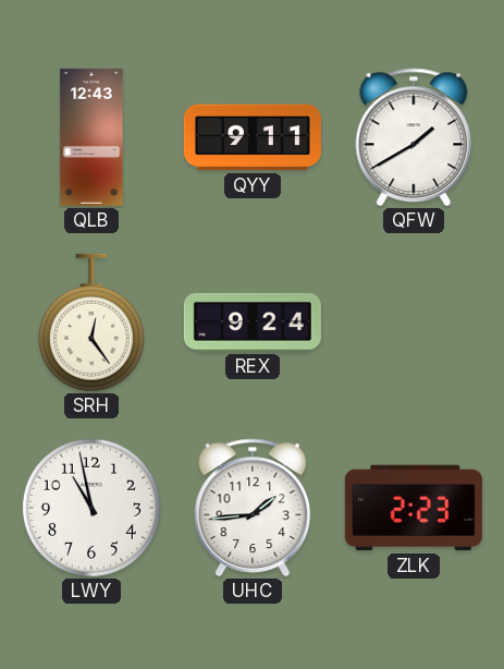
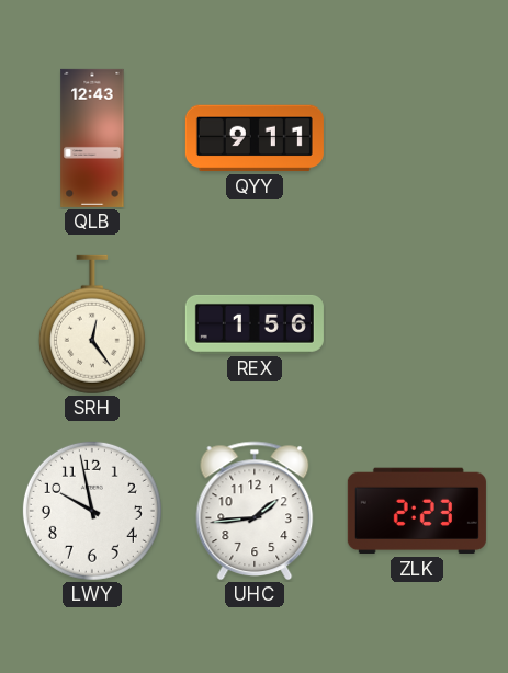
QFW: 1:40 -> none
REX: 9:24 -> 1:56
LWY: 10:58 -> 9:58
